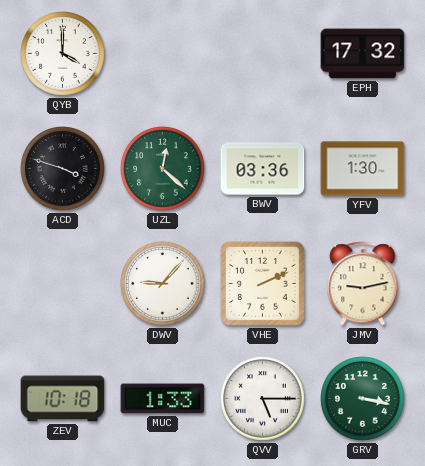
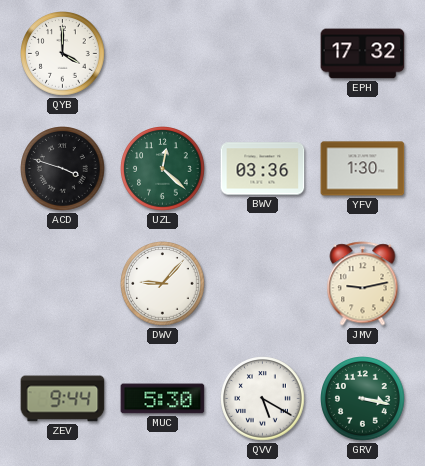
VHE: 2:11 -> none
ZEV: 10:18 -> 9:44
MUC: 1:33 -> 5:30
QVV: 5:15 -> 5:20
